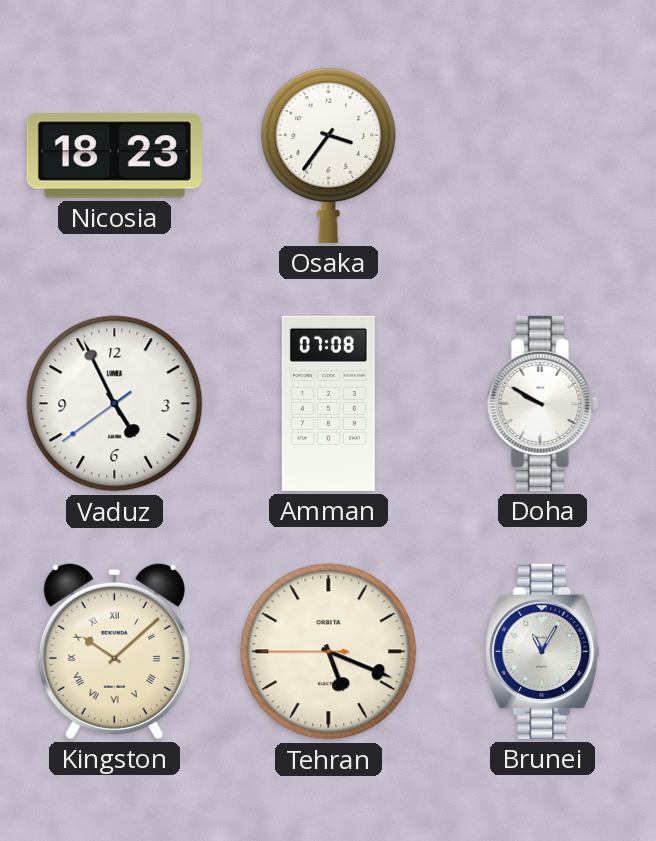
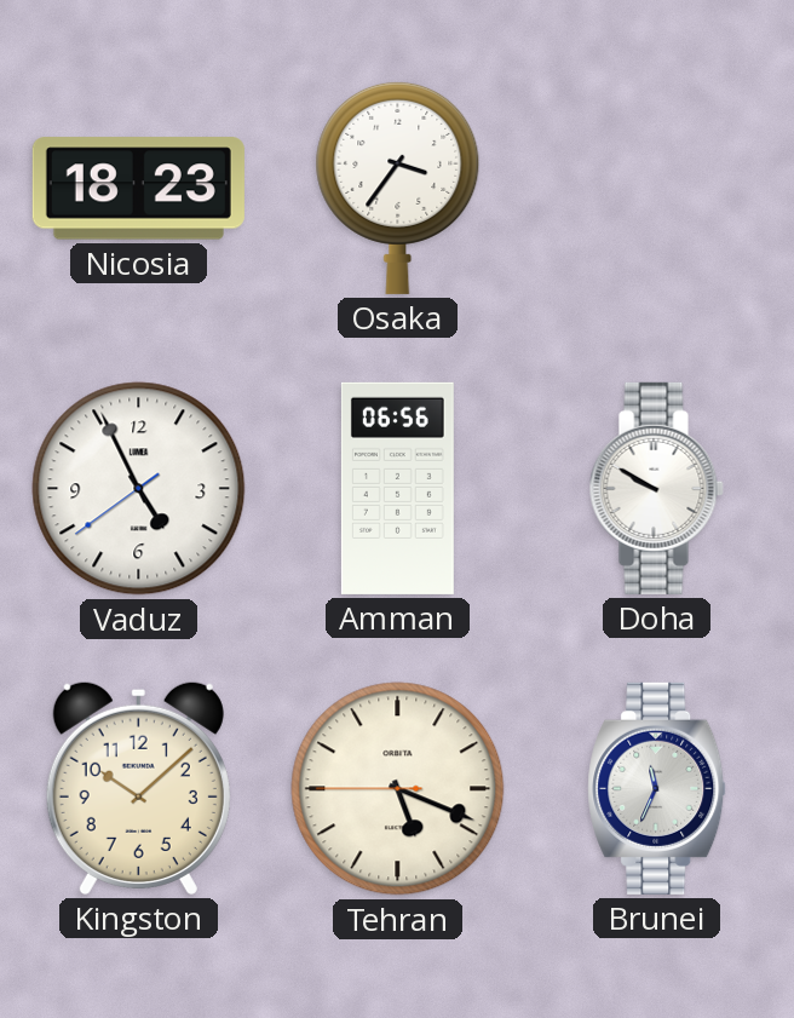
Amman: 07:08 -> 06:56
Kingston numerals: Roman -> Arabic
Brunei: 11:05 -> 11:34
